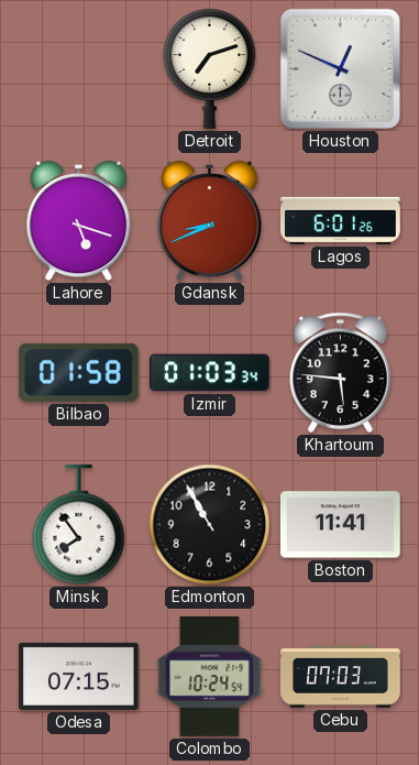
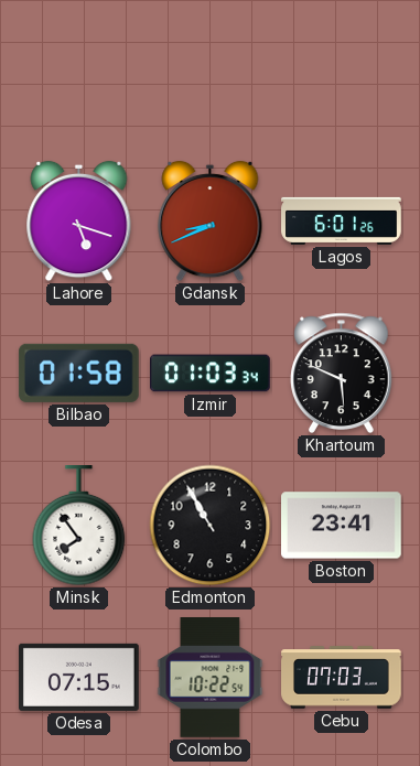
Detroit: 7:12 -> none
Houston: 12:49 -> none
Khartoum: 5:46 -> 5:49
Boston: 11:41 -> 23:41
Colombo: 10:24 -> 10:22
